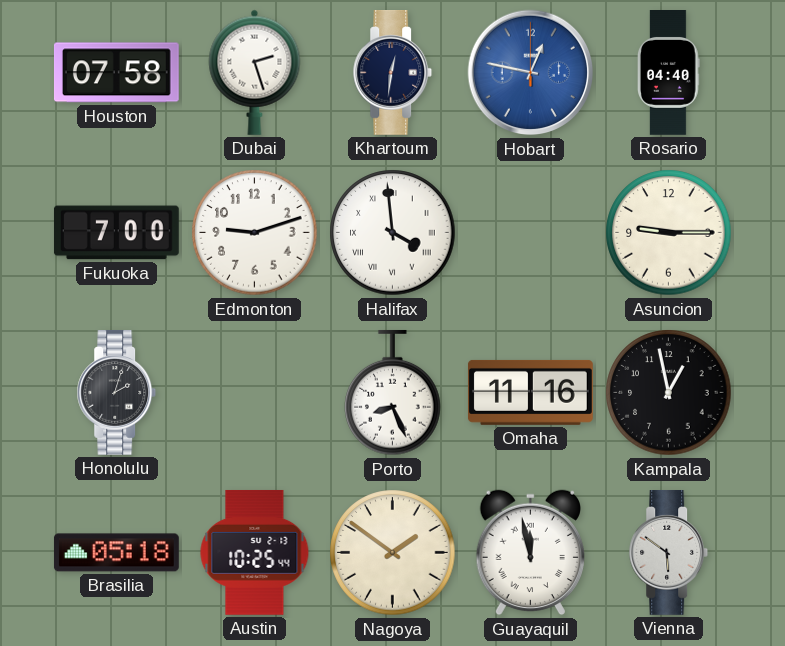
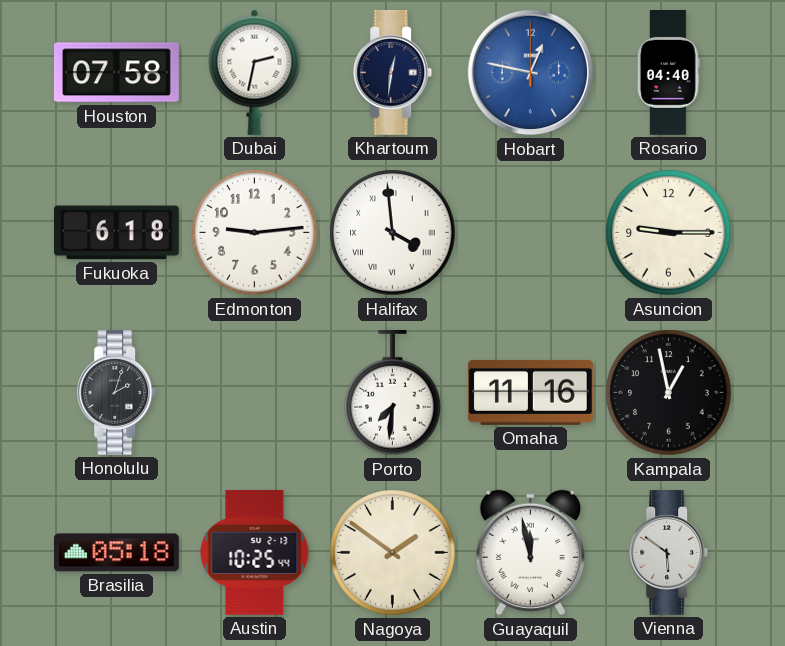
Dubai: 2:27 -> 2:32
Fukuoka: 7:00 -> 6:18
Edmonton: 9:12 -> 9:14
Porto: 8:26 -> 7:31
